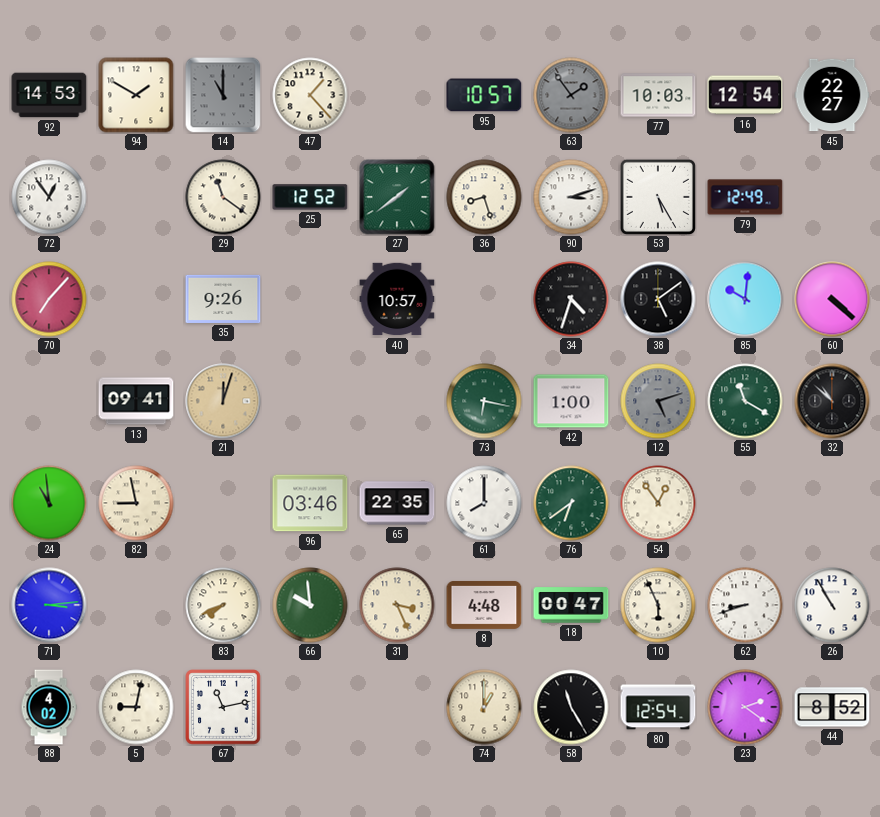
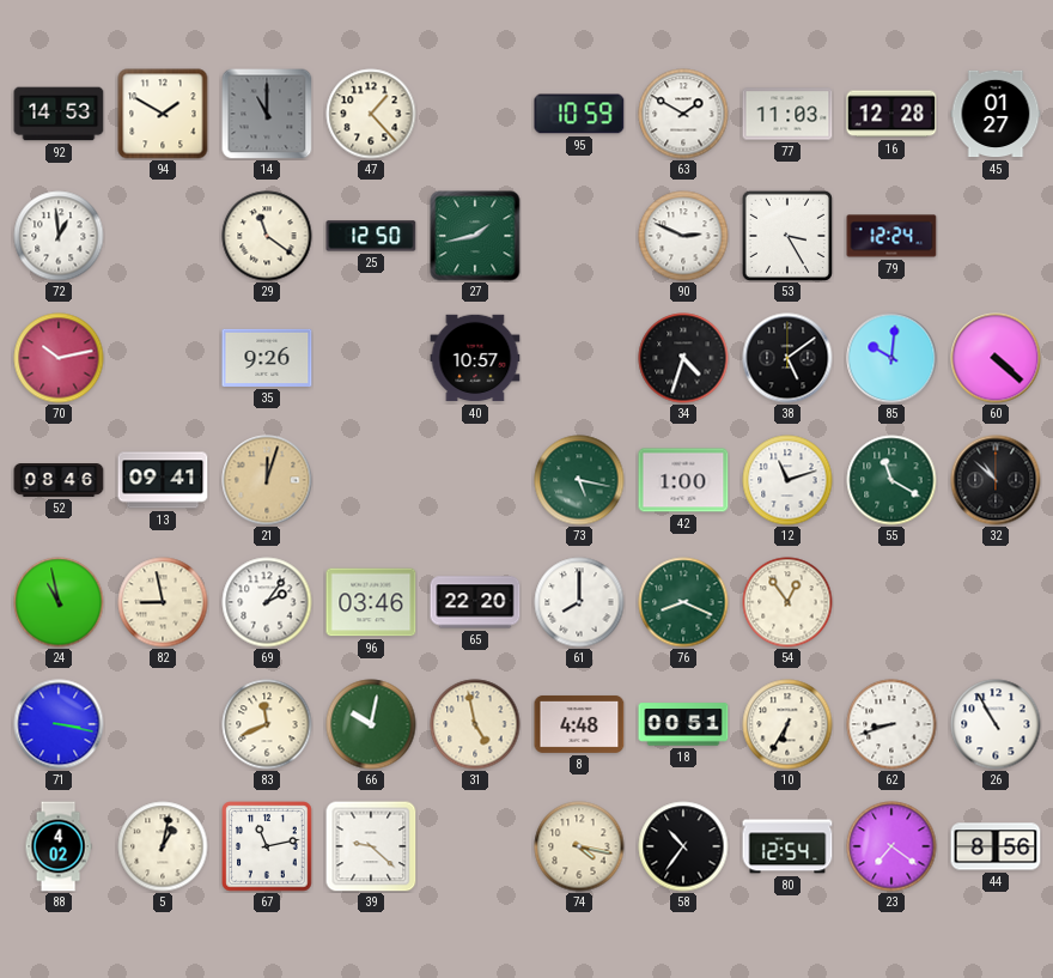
95: 10:57 -> 10:59
63: 1:54 -> 1:50
63 dial: grey -> white
77: 10:03 -> 11:03
16: 12:54 -> 12:28
45: 22:27 -> 01:27
72: 12:54 -> 12:59
25: 12:52 -> 12:50
27: 1:39 -> 1:43
36: 8:27 -> none
90: 3:12 -> 2:49
53: 5:25 -> 3:25
79: 12:49 -> 12:24
70: 7:07 -> 10:13
52: none -> 08:46
73: 6:17 -> 5:17
12: 5:12 -> 11:12
12 dial: grey -> white
24: 10:59 -> 10:58
69: none -> 2:06
65: 22:35 -> 22:20
76: 6:39 -> 8:19
71: 3:14 -> 3:17
83: 7:41 -> 11:41
66: 9:59 -> 10:02
31: 3:26 -> 4:58
18: 00:47 -> 00:51
10: 5:56 -> 6:35
5: 9:02 -> 1:02
39: none -> 9:22
74: 1:00 -> 4:17
58: 11:25 -> 10:36
23: 2:21 -> 7:21
44: 8:52 -> 8:56
